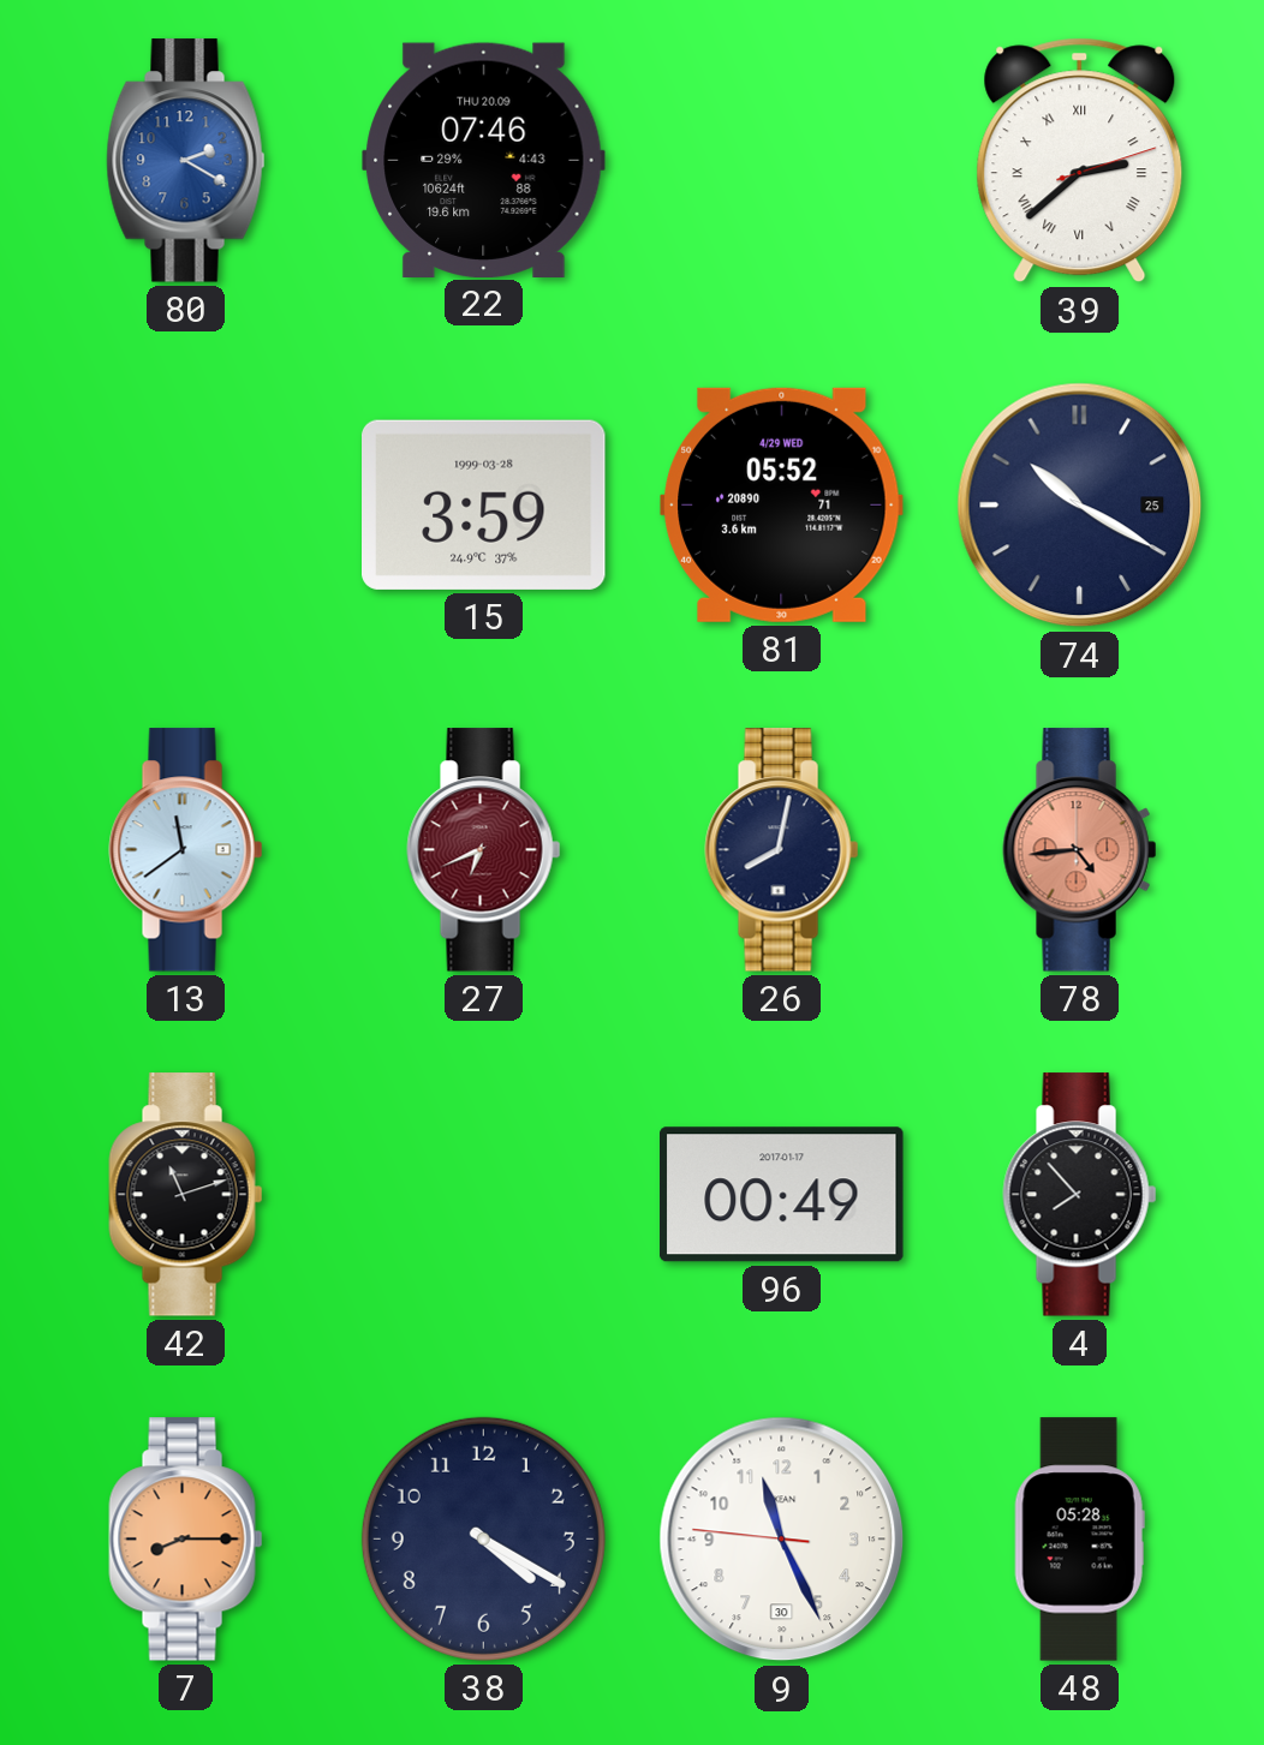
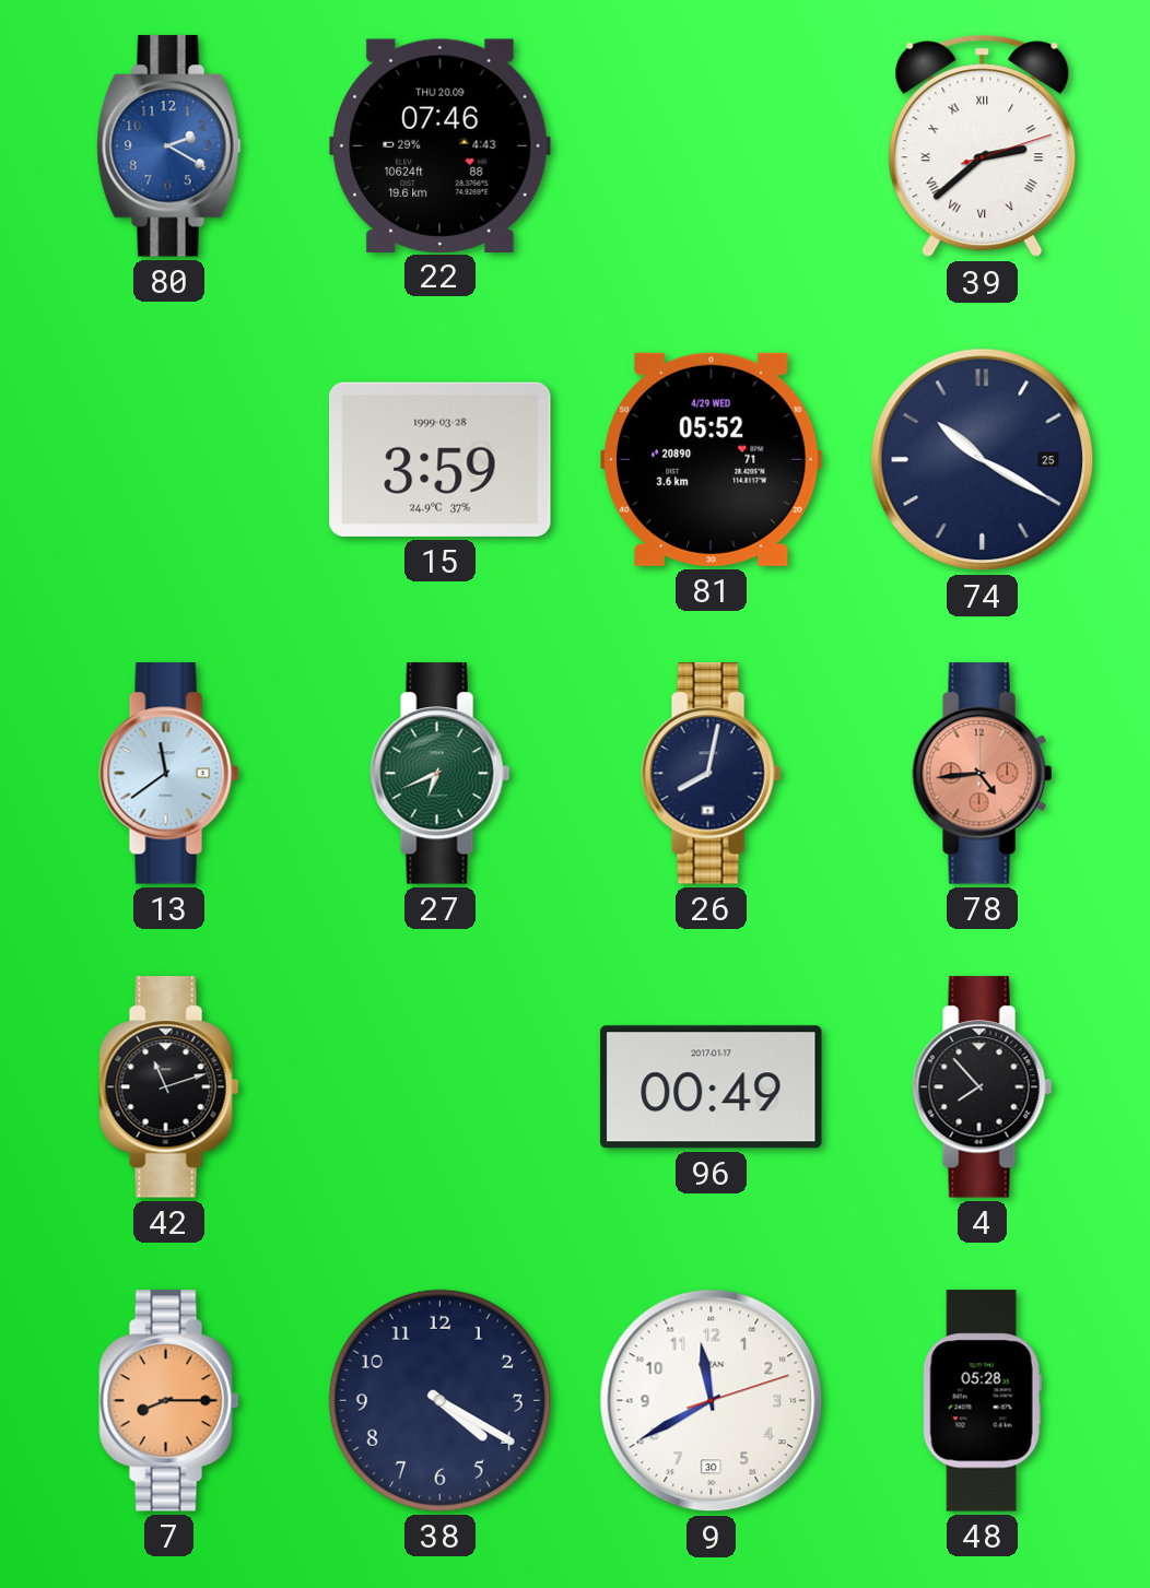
27 dial: burgundy -> green
9: 11:25 -> 11:40
